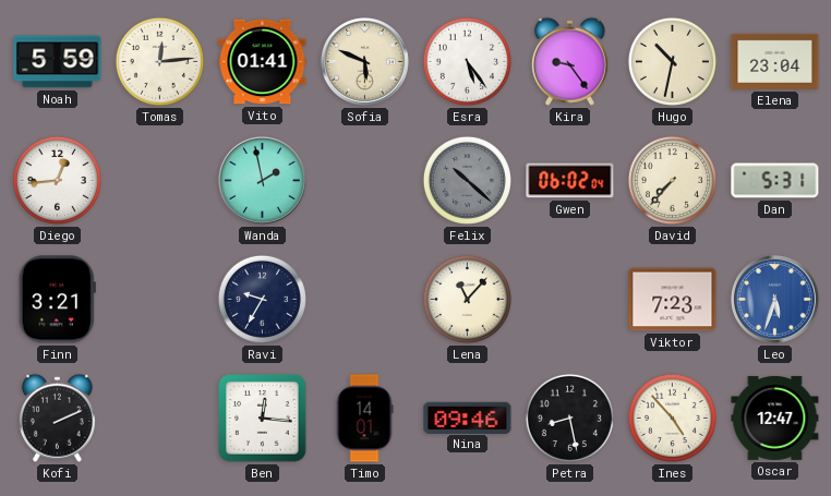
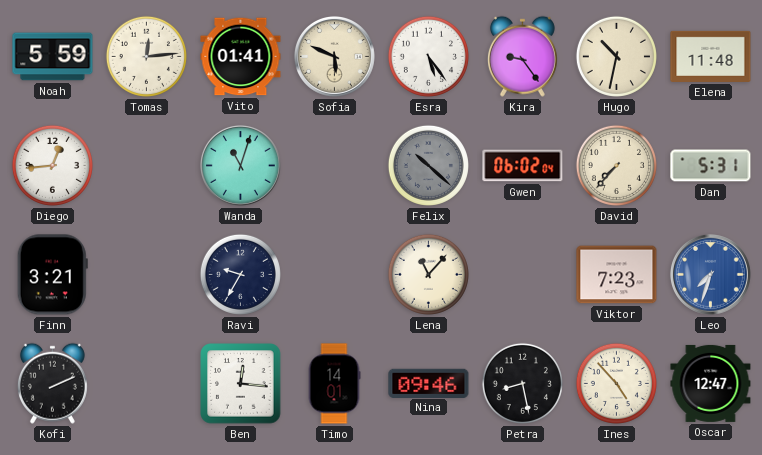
Elena: 23:04 -> 11:48
Wanda: 1:58 -> 11:03
Leo: 5:33 -> 7:33
